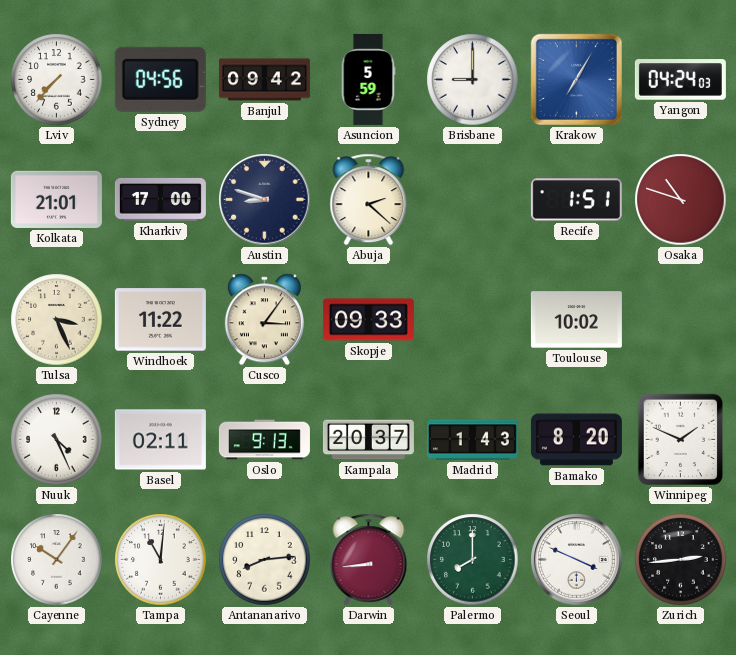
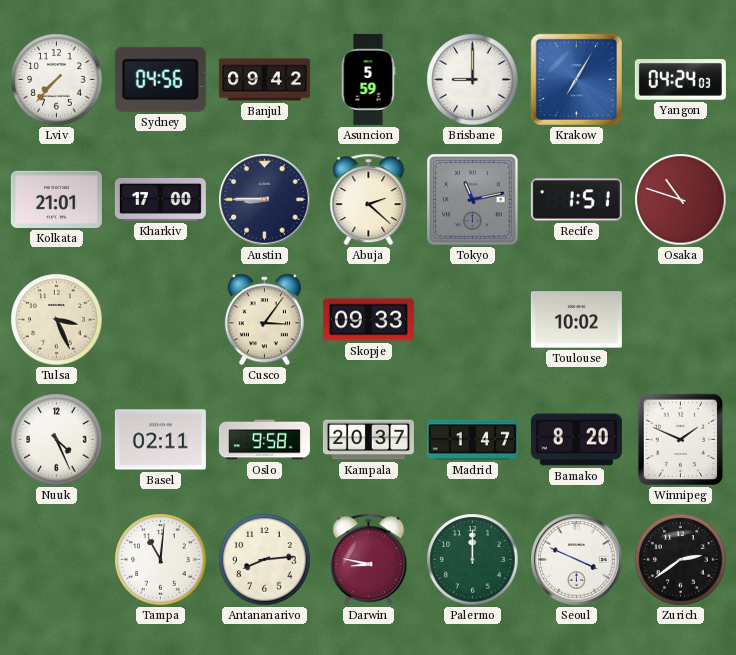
Austin: 8:48 -> 8:45
Tokyo: none -> 11:13
Windhoek: 11:22 -> none
Oslo: 9:13 -> 9:58
Madrid: 1:43 -> 1:47
Cayenne: 10:06 -> none
Darwin: 8:44 -> 8:47
Palermo: 8:00 -> 12:00
Zurich: 2:44 -> 2:39
